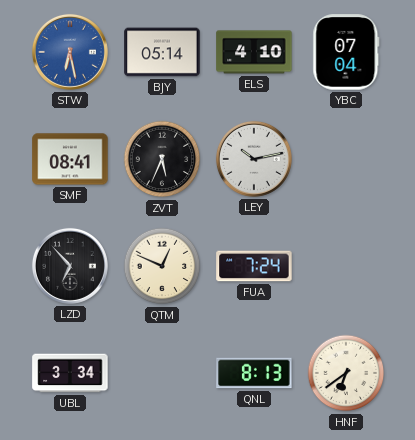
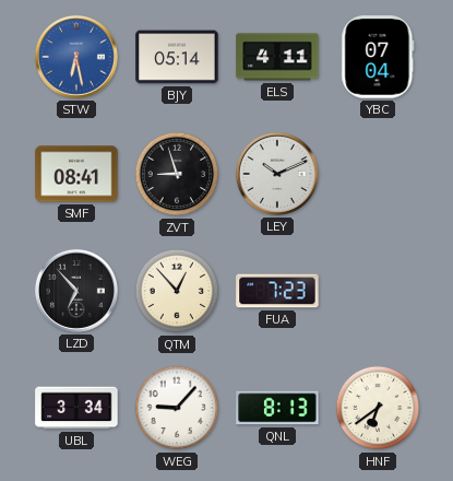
ELS: 4:10 -> 4:11
ZVT: 5:34 -> 8:57
LEY: 10:13 -> 10:11
QTM: 12:49 -> 12:53
FUA: 7:24 -> 7:23
WEG: none -> 9:07
